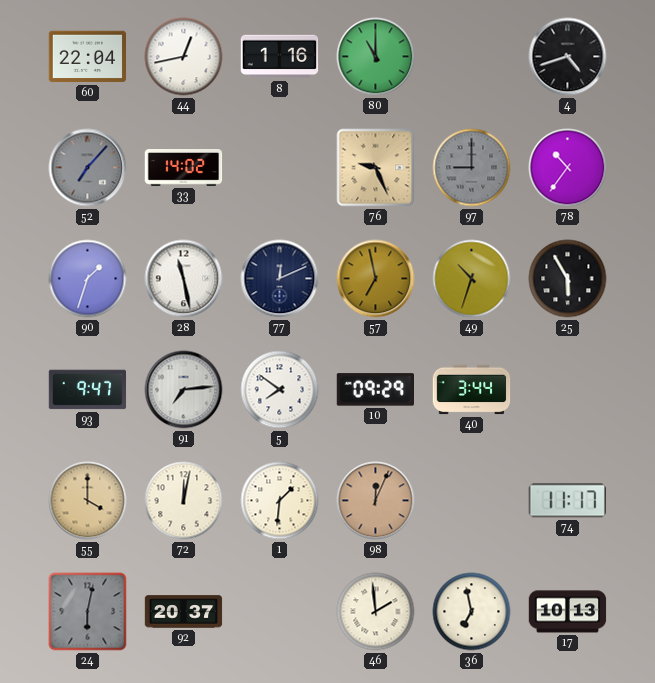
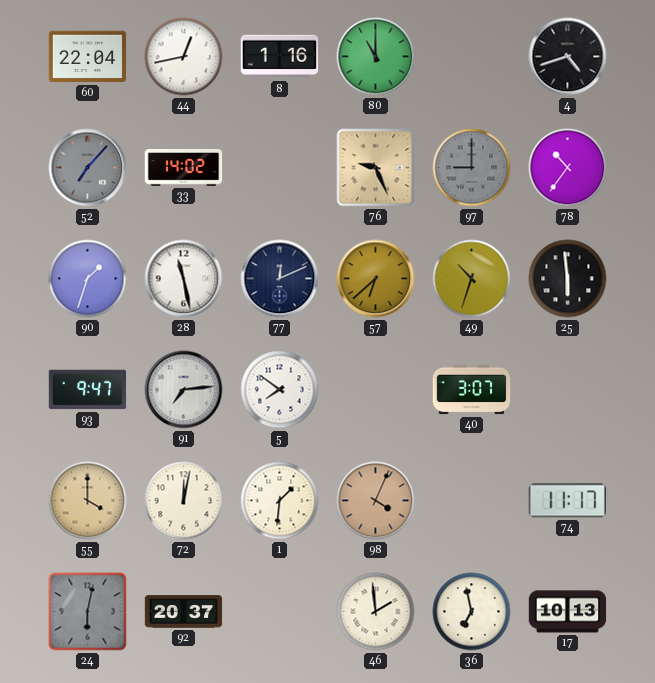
57: 6:58 -> 6:38
25: 5:55 -> 5:59
10: 09:29 -> none
40: 3:44 -> 3:07
98: 12:04 -> 4:04
